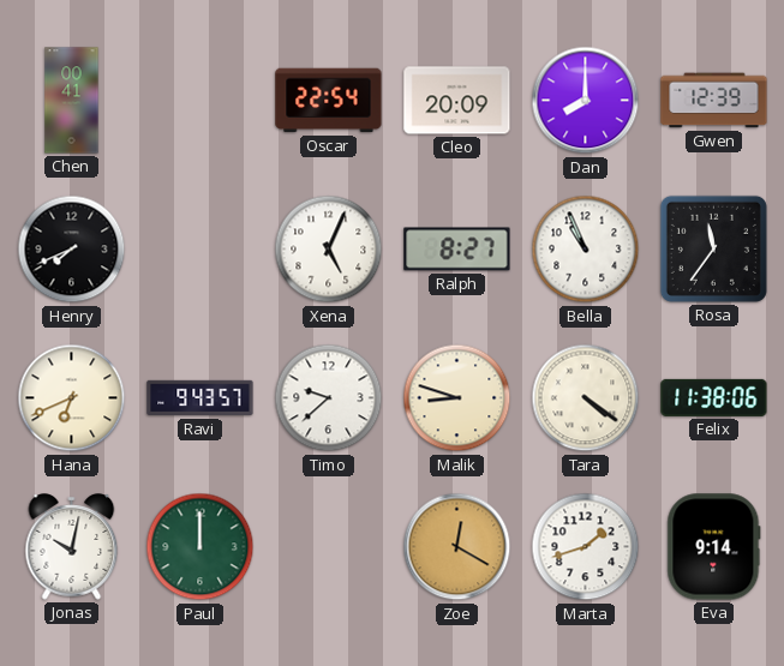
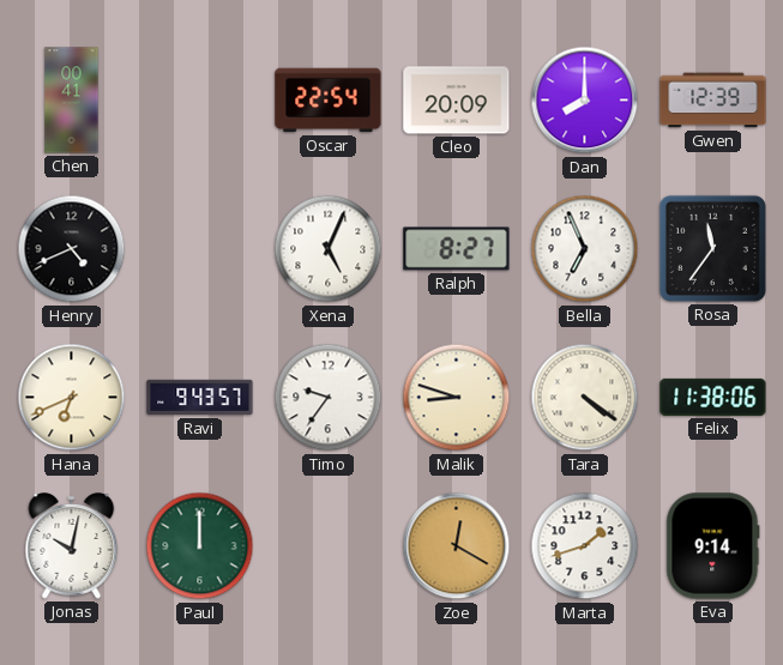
Henry: 7:41 -> 4:41
Bella: 10:56 -> 6:56
Timo: 9:38 -> 9:36
